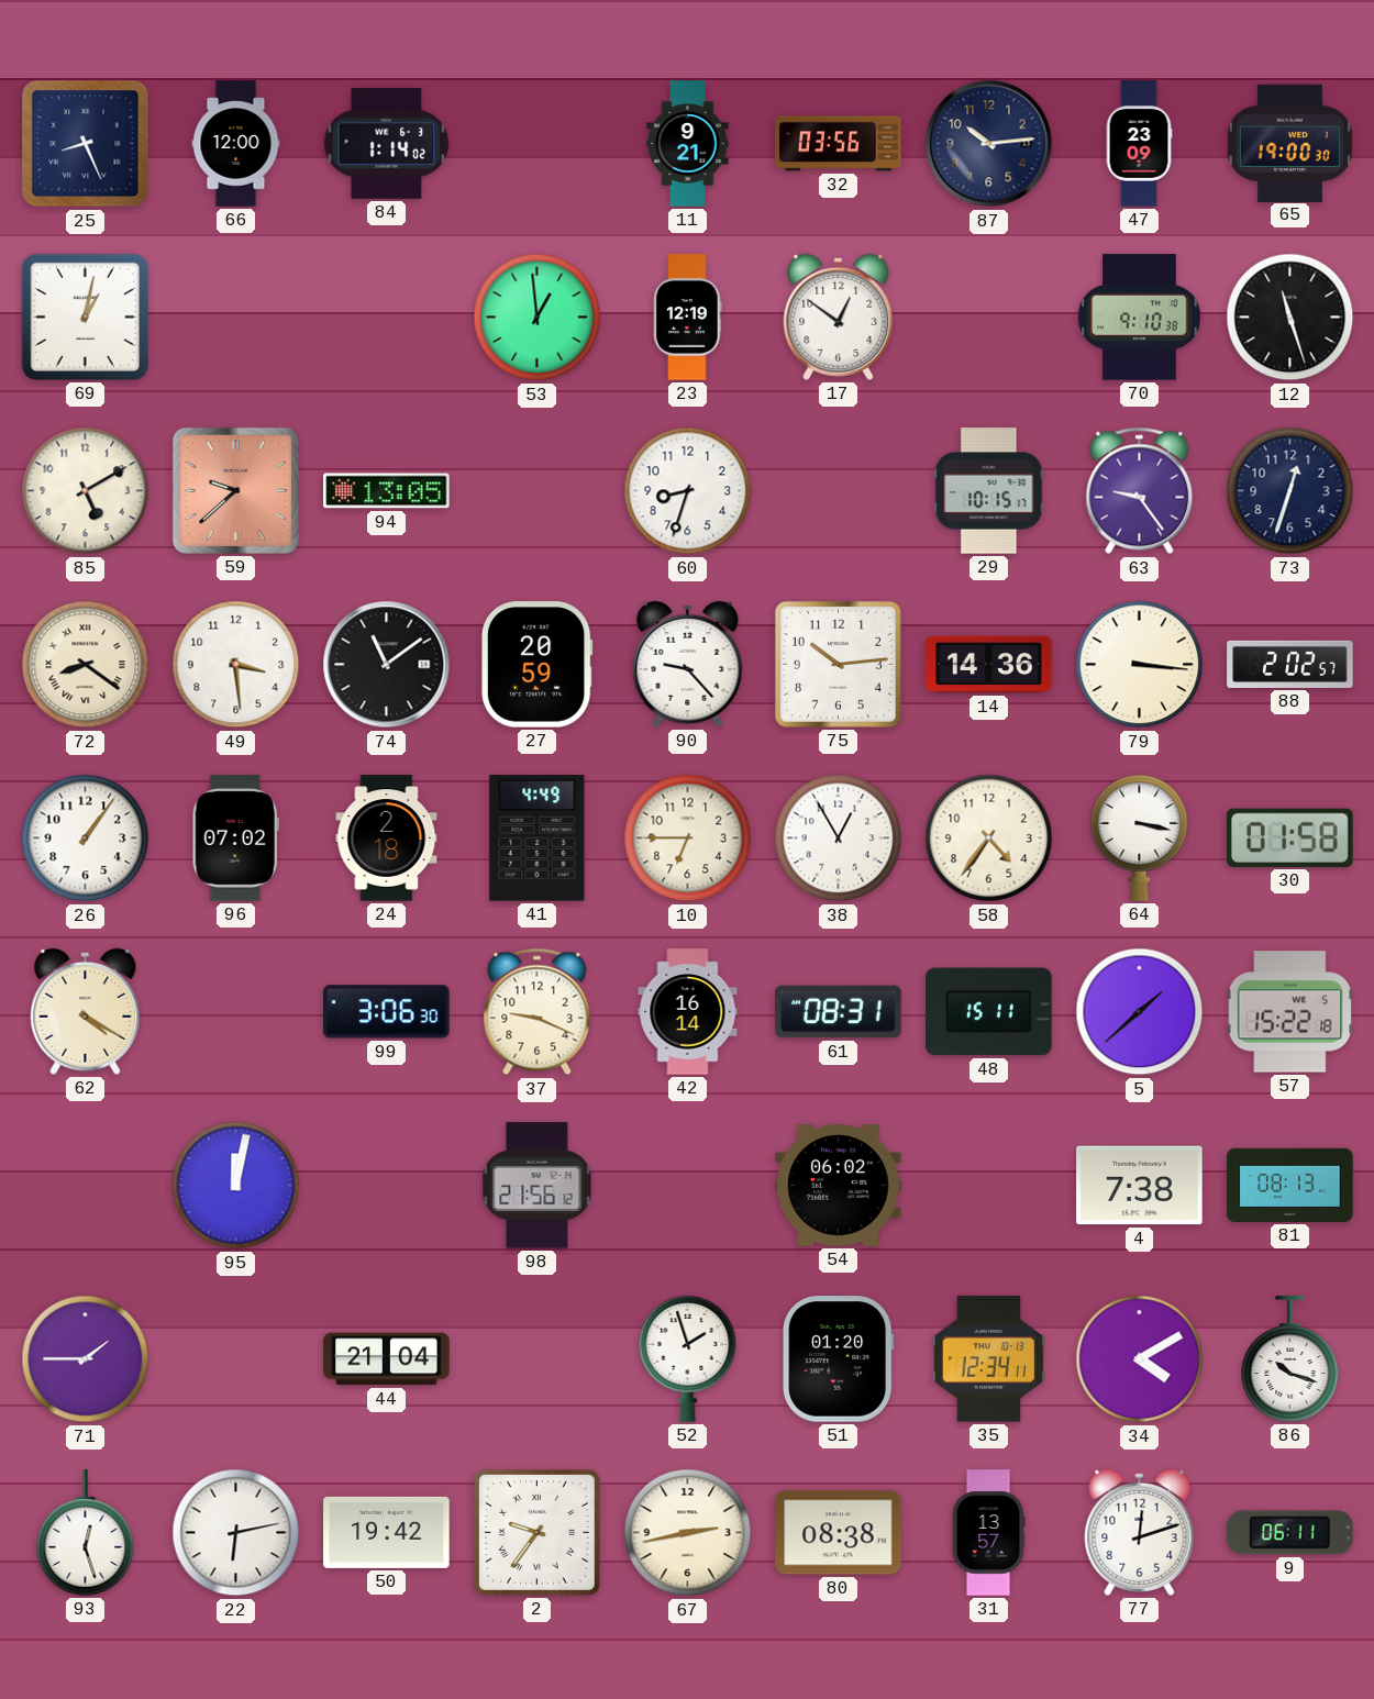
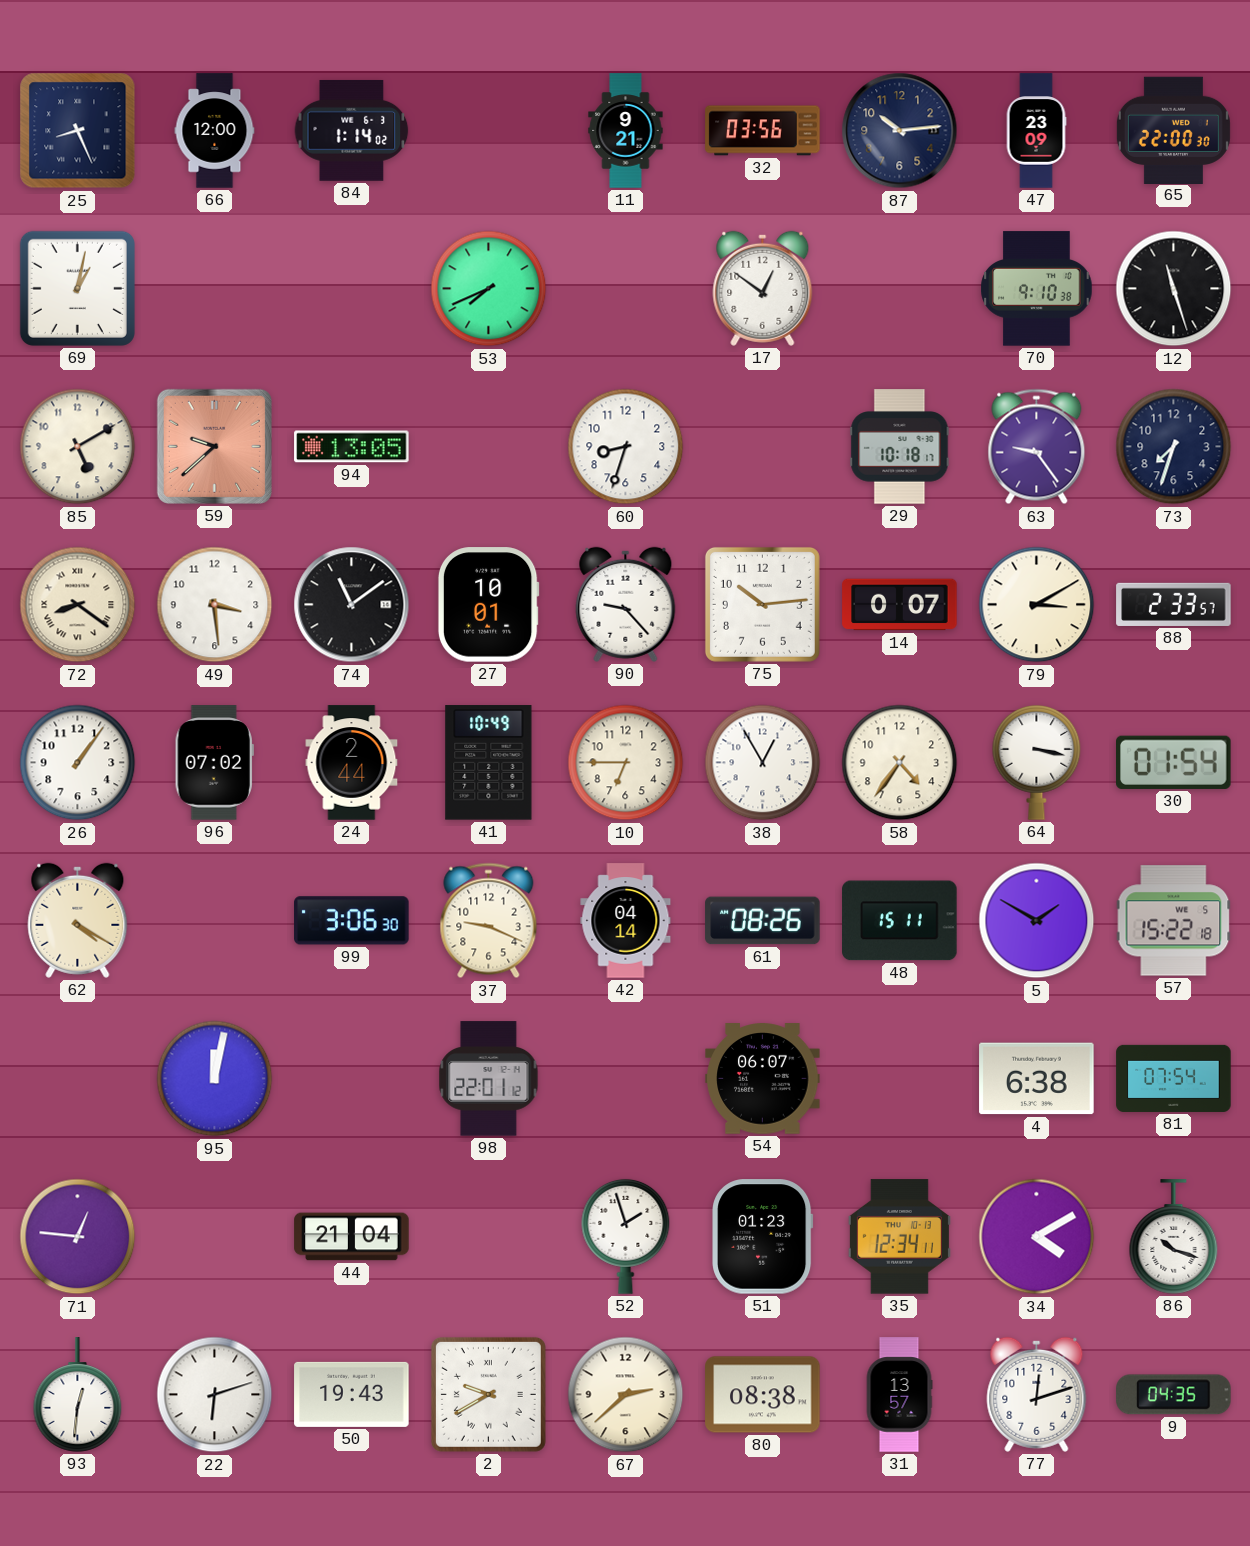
65: 19:00 -> 22:00
53: 12:59 -> 7:41
23: 12:19 -> none
29: 10:15 -> 10:18
73: 12:33 -> 7:33
27: 20:59 -> 10:01
14: 14:36 -> 0:07
79: 3:16 -> 3:10
88: 2:02 -> 2:33
24: 2:18 -> 2:44
41: 4:49 -> 10:49
30: 01:58 -> 01:54
42: 16:14 -> 04:14
61: 08:31 -> 08:26
5: 1:38 -> 1:50
98: 21:56 -> 22:01
54: 06:02 -> 06:07
4: 7:38 -> 6:38
81: 08:13 -> 07:54
71: 1:45 -> 12:46
51: 01:20 -> 01:23
93: 12:27 -> 12:31
22: 6:13 -> 6:12
50: 19:42 -> 19:43
2: 9:36 -> 9:40
67: 2:43 -> 2:38
9: 06:11 -> 04:35
